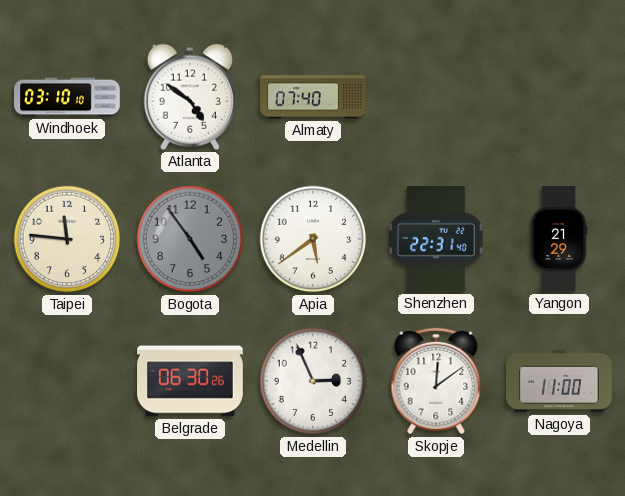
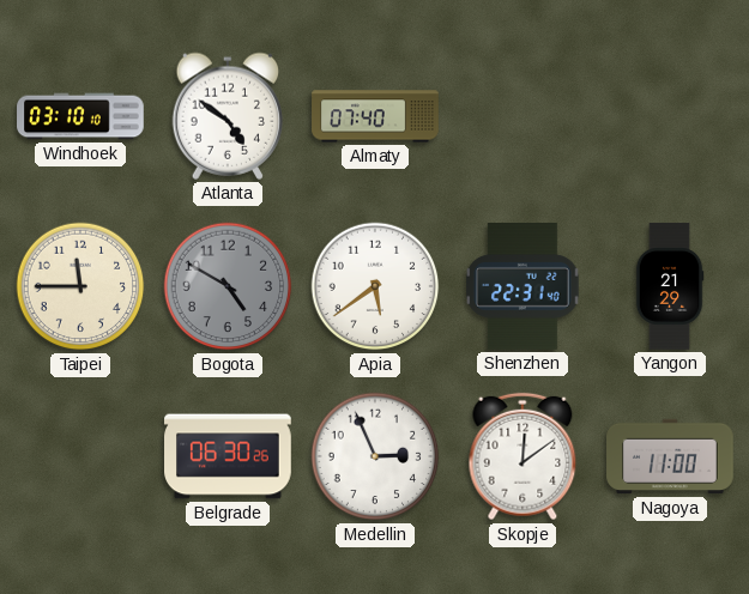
Taipei: 11:46 -> 11:45
Bogota: 4:54 -> 4:50
